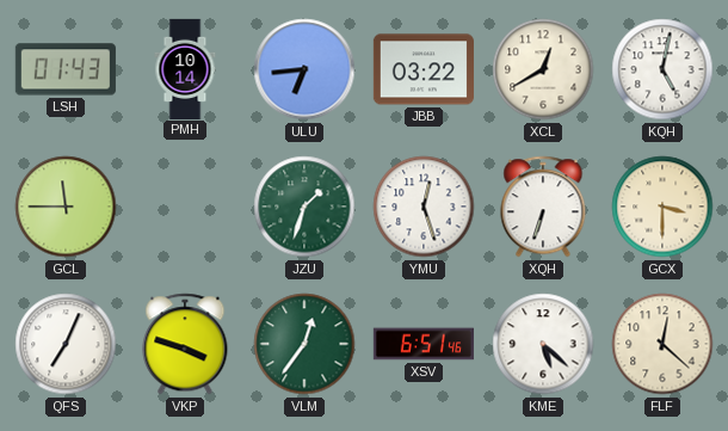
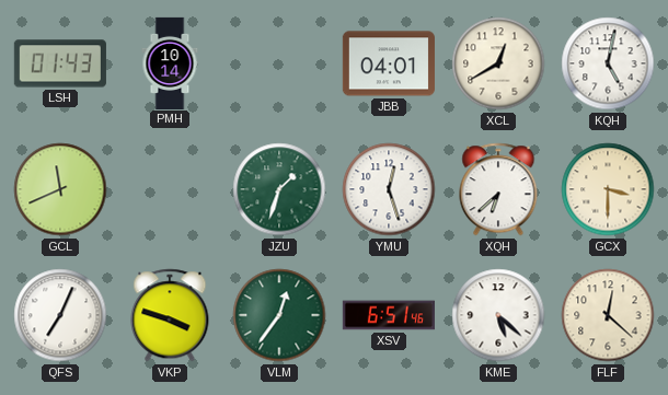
ULU: 6:44 -> none
JBB: 03:22 -> 04:01
GCL: 11:45 -> 11:41
XQH: 6:33 -> 6:38
